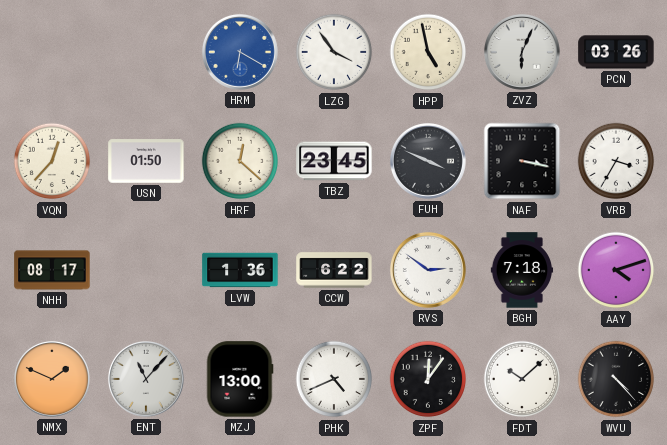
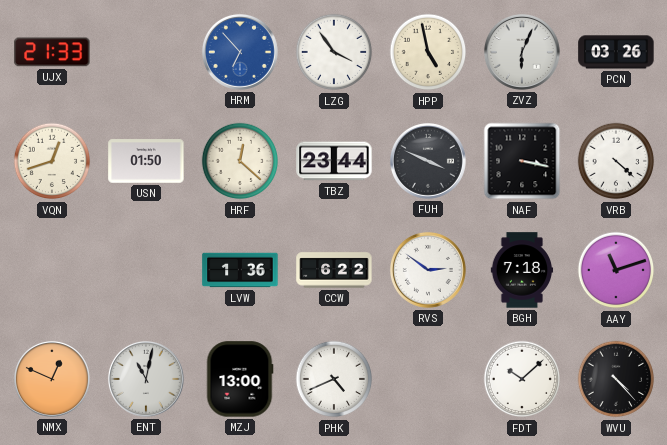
UJX: none -> 21:33
HRM: 6:20 -> 6:53
VQN: 12:37 -> 12:42
TBZ: 23:45 -> 23:44
VRB: 3:35 -> 4:22
NHH: 08:17 -> none
AAY: 4:12 -> 11:12
NMX: 1:49 -> 12:49
ENT: 11:07 -> 11:02
ZPF: 12:06 -> none
